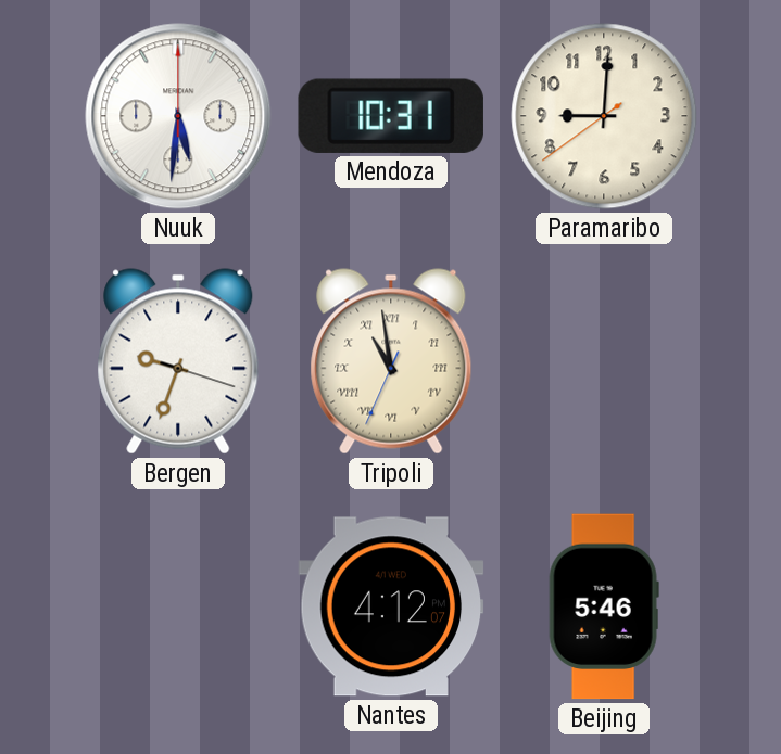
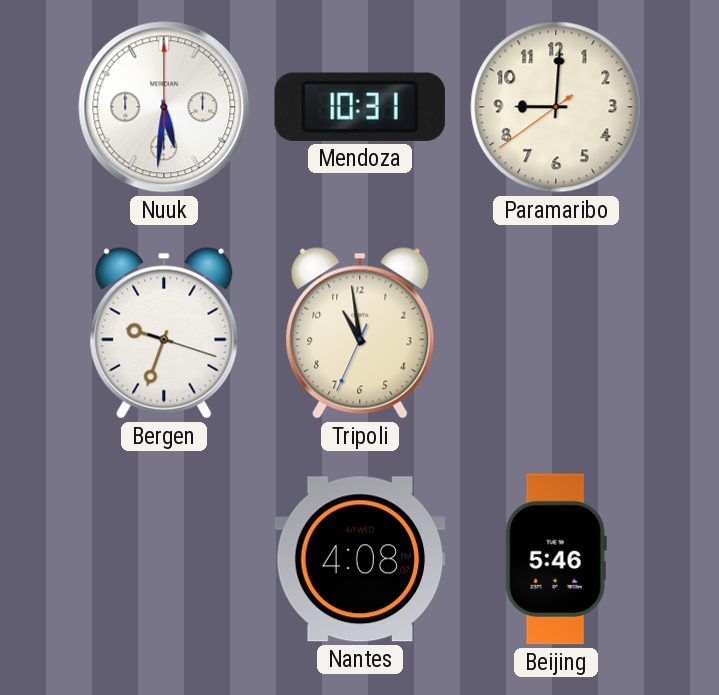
Tripoli numerals: Roman -> Arabic
Nantes: 4:12 -> 4:08
